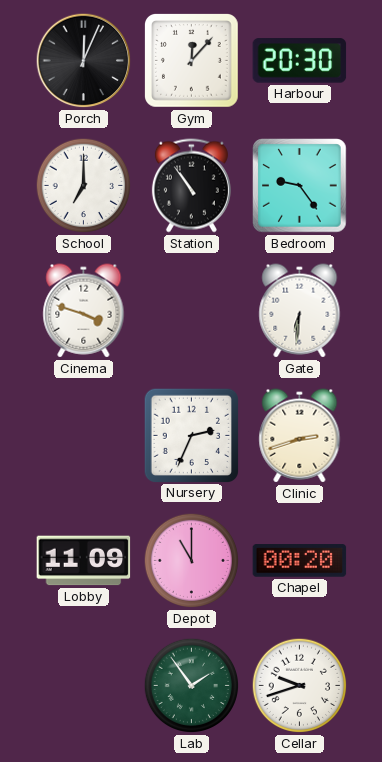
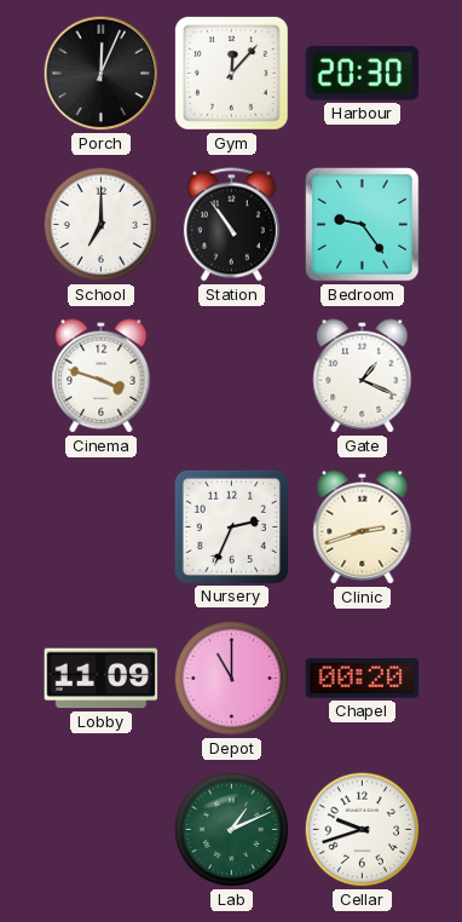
Gate: 6:31 -> 1:19
Lab: 1:54 -> 1:11
